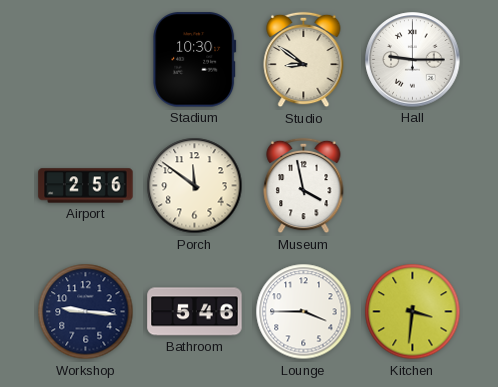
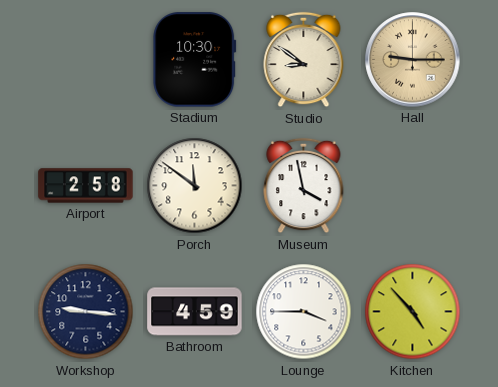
Hall dial: white -> champagne
Airport: 2:56 -> 2:58
Bathroom: 5:46 -> 4:59
Kitchen: 3:31 -> 4:53
